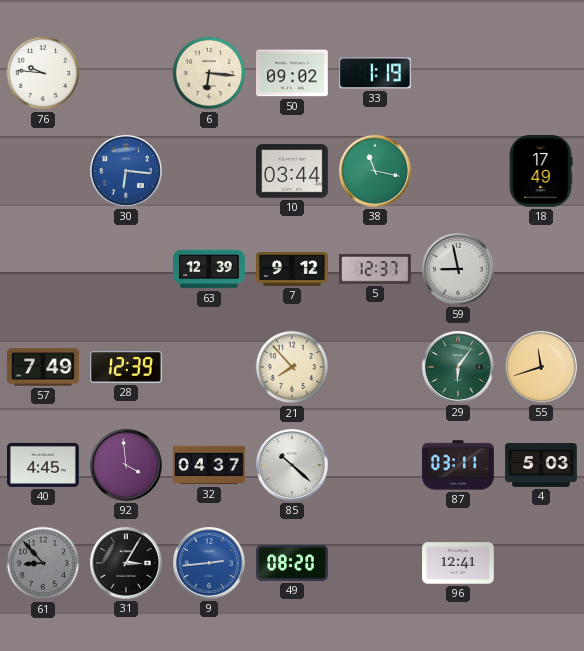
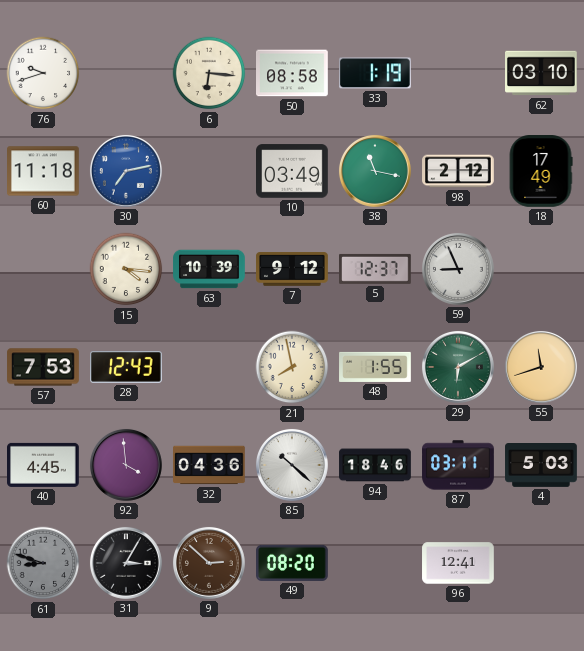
76: 9:46 -> 9:42
50: 09:02 -> 08:58
62: none -> 03:10
60: none -> 11:18
30: 6:16 -> 7:13
10: 03:44 -> 03:49
98: none -> 2:12
15: none -> 4:16
63: 12:39 -> 10:39
59: 8:58 -> 8:56
57: 7:49 -> 7:53
28: 12:39 -> 12:43
21: 7:53 -> 7:58
48: none -> 1:55
29: 6:06 -> 6:10
32: 04:37 -> 04:36
94: none -> 18:46
61: 8:53 -> 8:48
9: 2:44 -> 2:52
9 dial: blue -> brown
